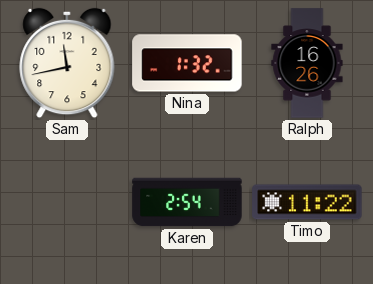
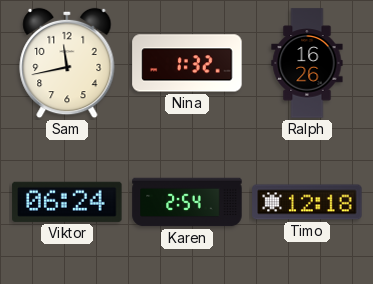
Viktor: none -> 06:24
Timo: 11:22 -> 12:18
